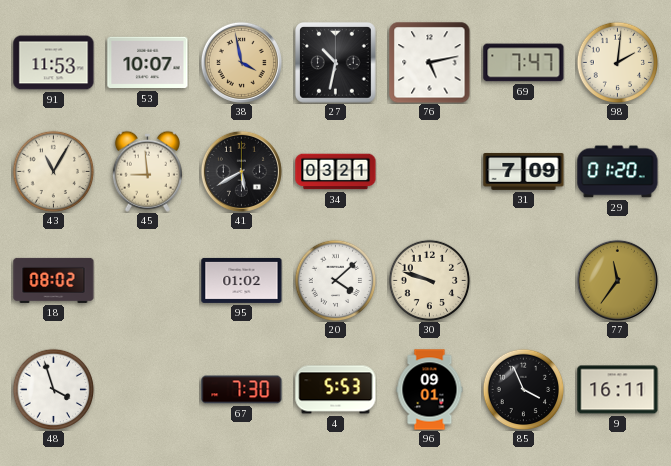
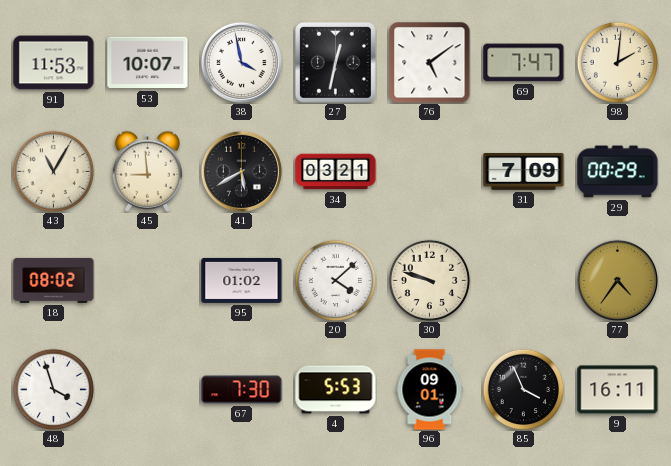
38 dial: champagne -> white
27: 10:32 -> 12:32
76: 5:13 -> 5:09
29: 01:20 -> 00:29
77: 11:36 -> 4:36
